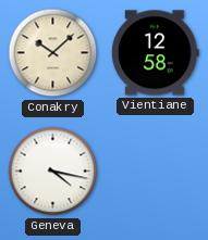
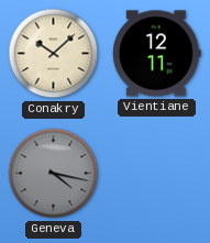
Vientiane: 12:58 -> 12:11
Geneva dial: white -> grey
